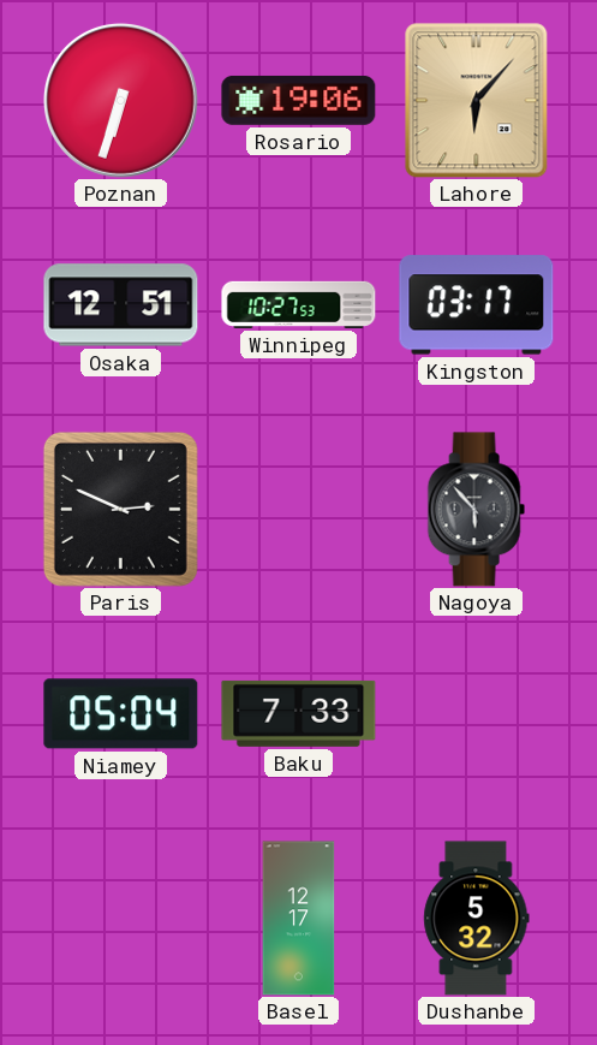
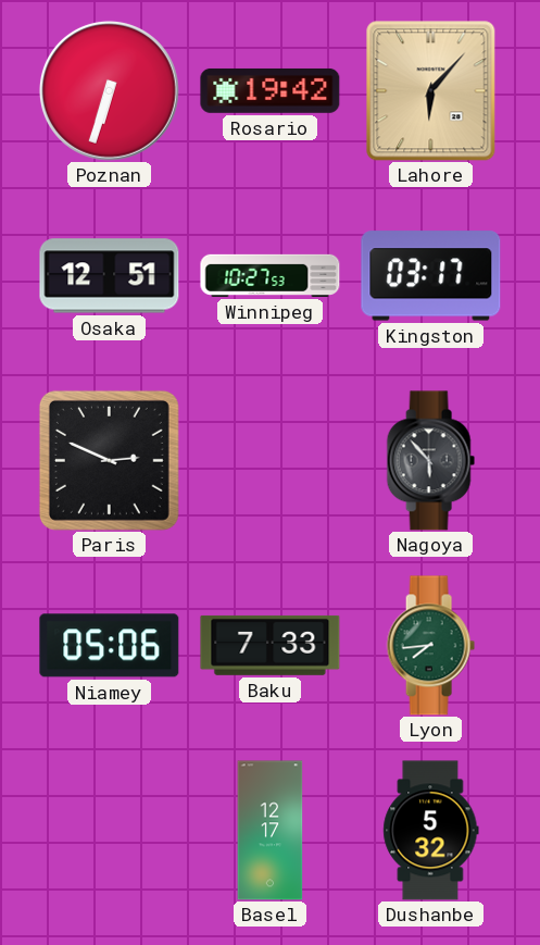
Rosario: 19:06 -> 19:42
Niamey: 05:04 -> 05:06
Lyon: none -> 7:44
